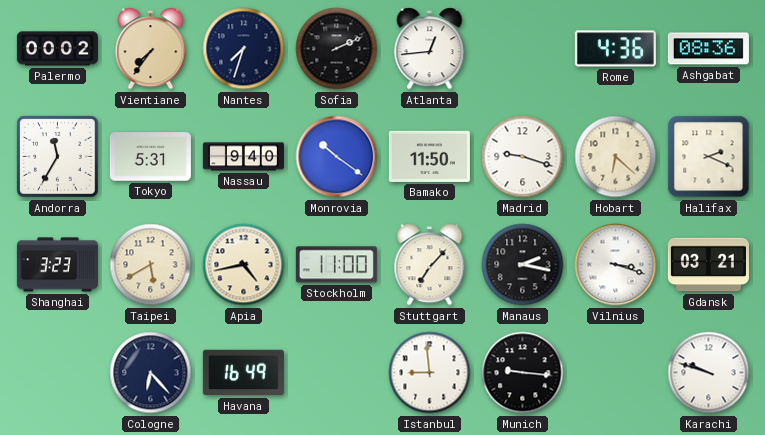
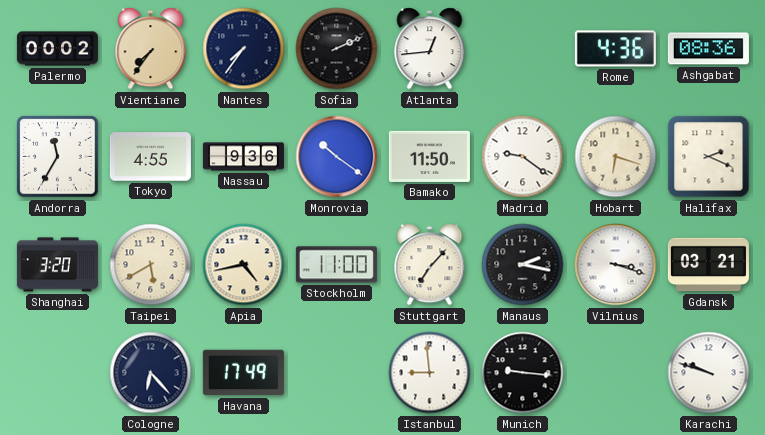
Nantes: 7:33 -> 7:36
Tokyo: 5:31 -> 4:55
Nassau: 9:40 -> 9:36
Madrid: 9:18 -> 9:21
Hobart: 6:22 -> 6:18
Shanghai: 3:23 -> 3:20
Havana: 16:49 -> 17:49
